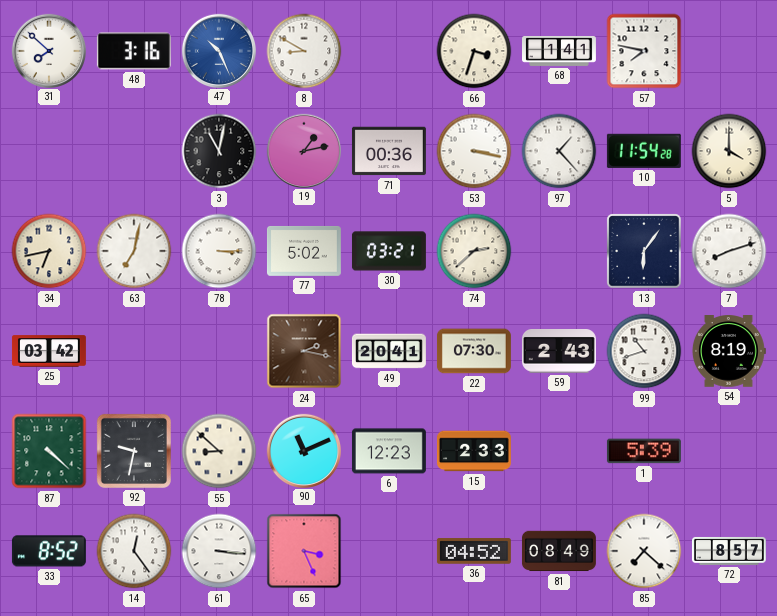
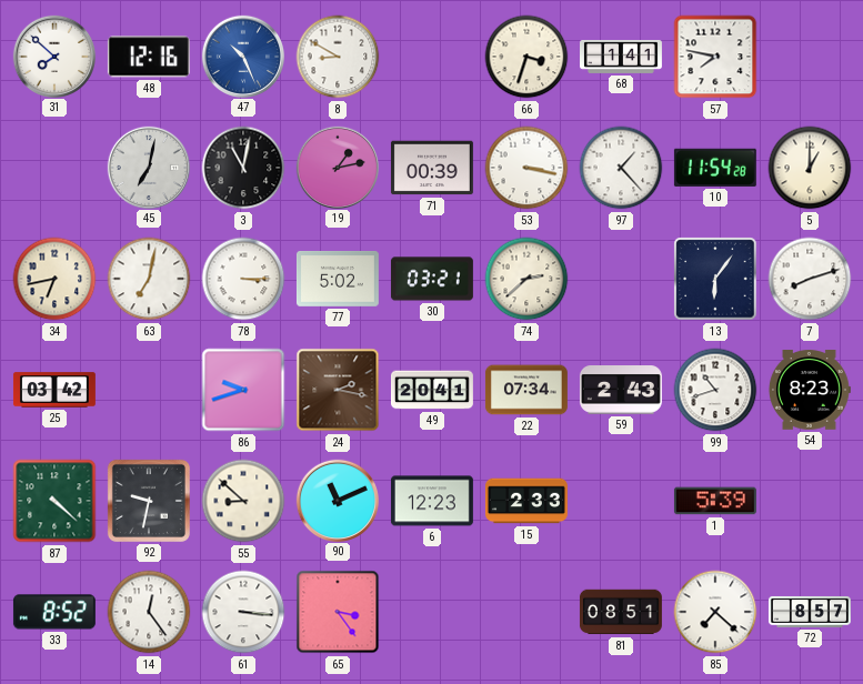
48: 3:16 -> 12:16
45: none -> 7:02
71: 00:36 -> 00:39
5: 4:00 -> 1:00
86: none -> 9:42
22: 07:30 -> 07:34
54: 8:19 -> 8:23
65: 3:26 -> 3:24
36: 04:52 -> none
81: 08:49 -> 08:51
